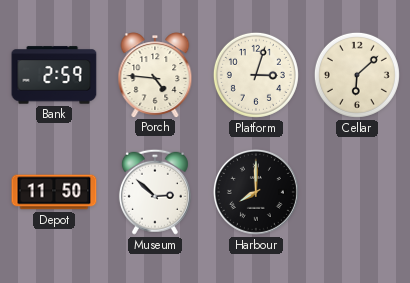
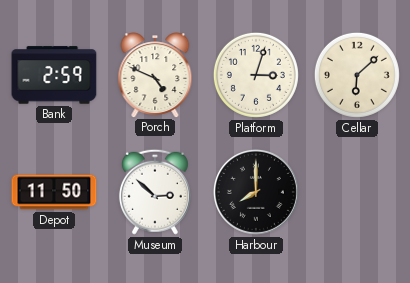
Porch: 4:46 -> 4:49
